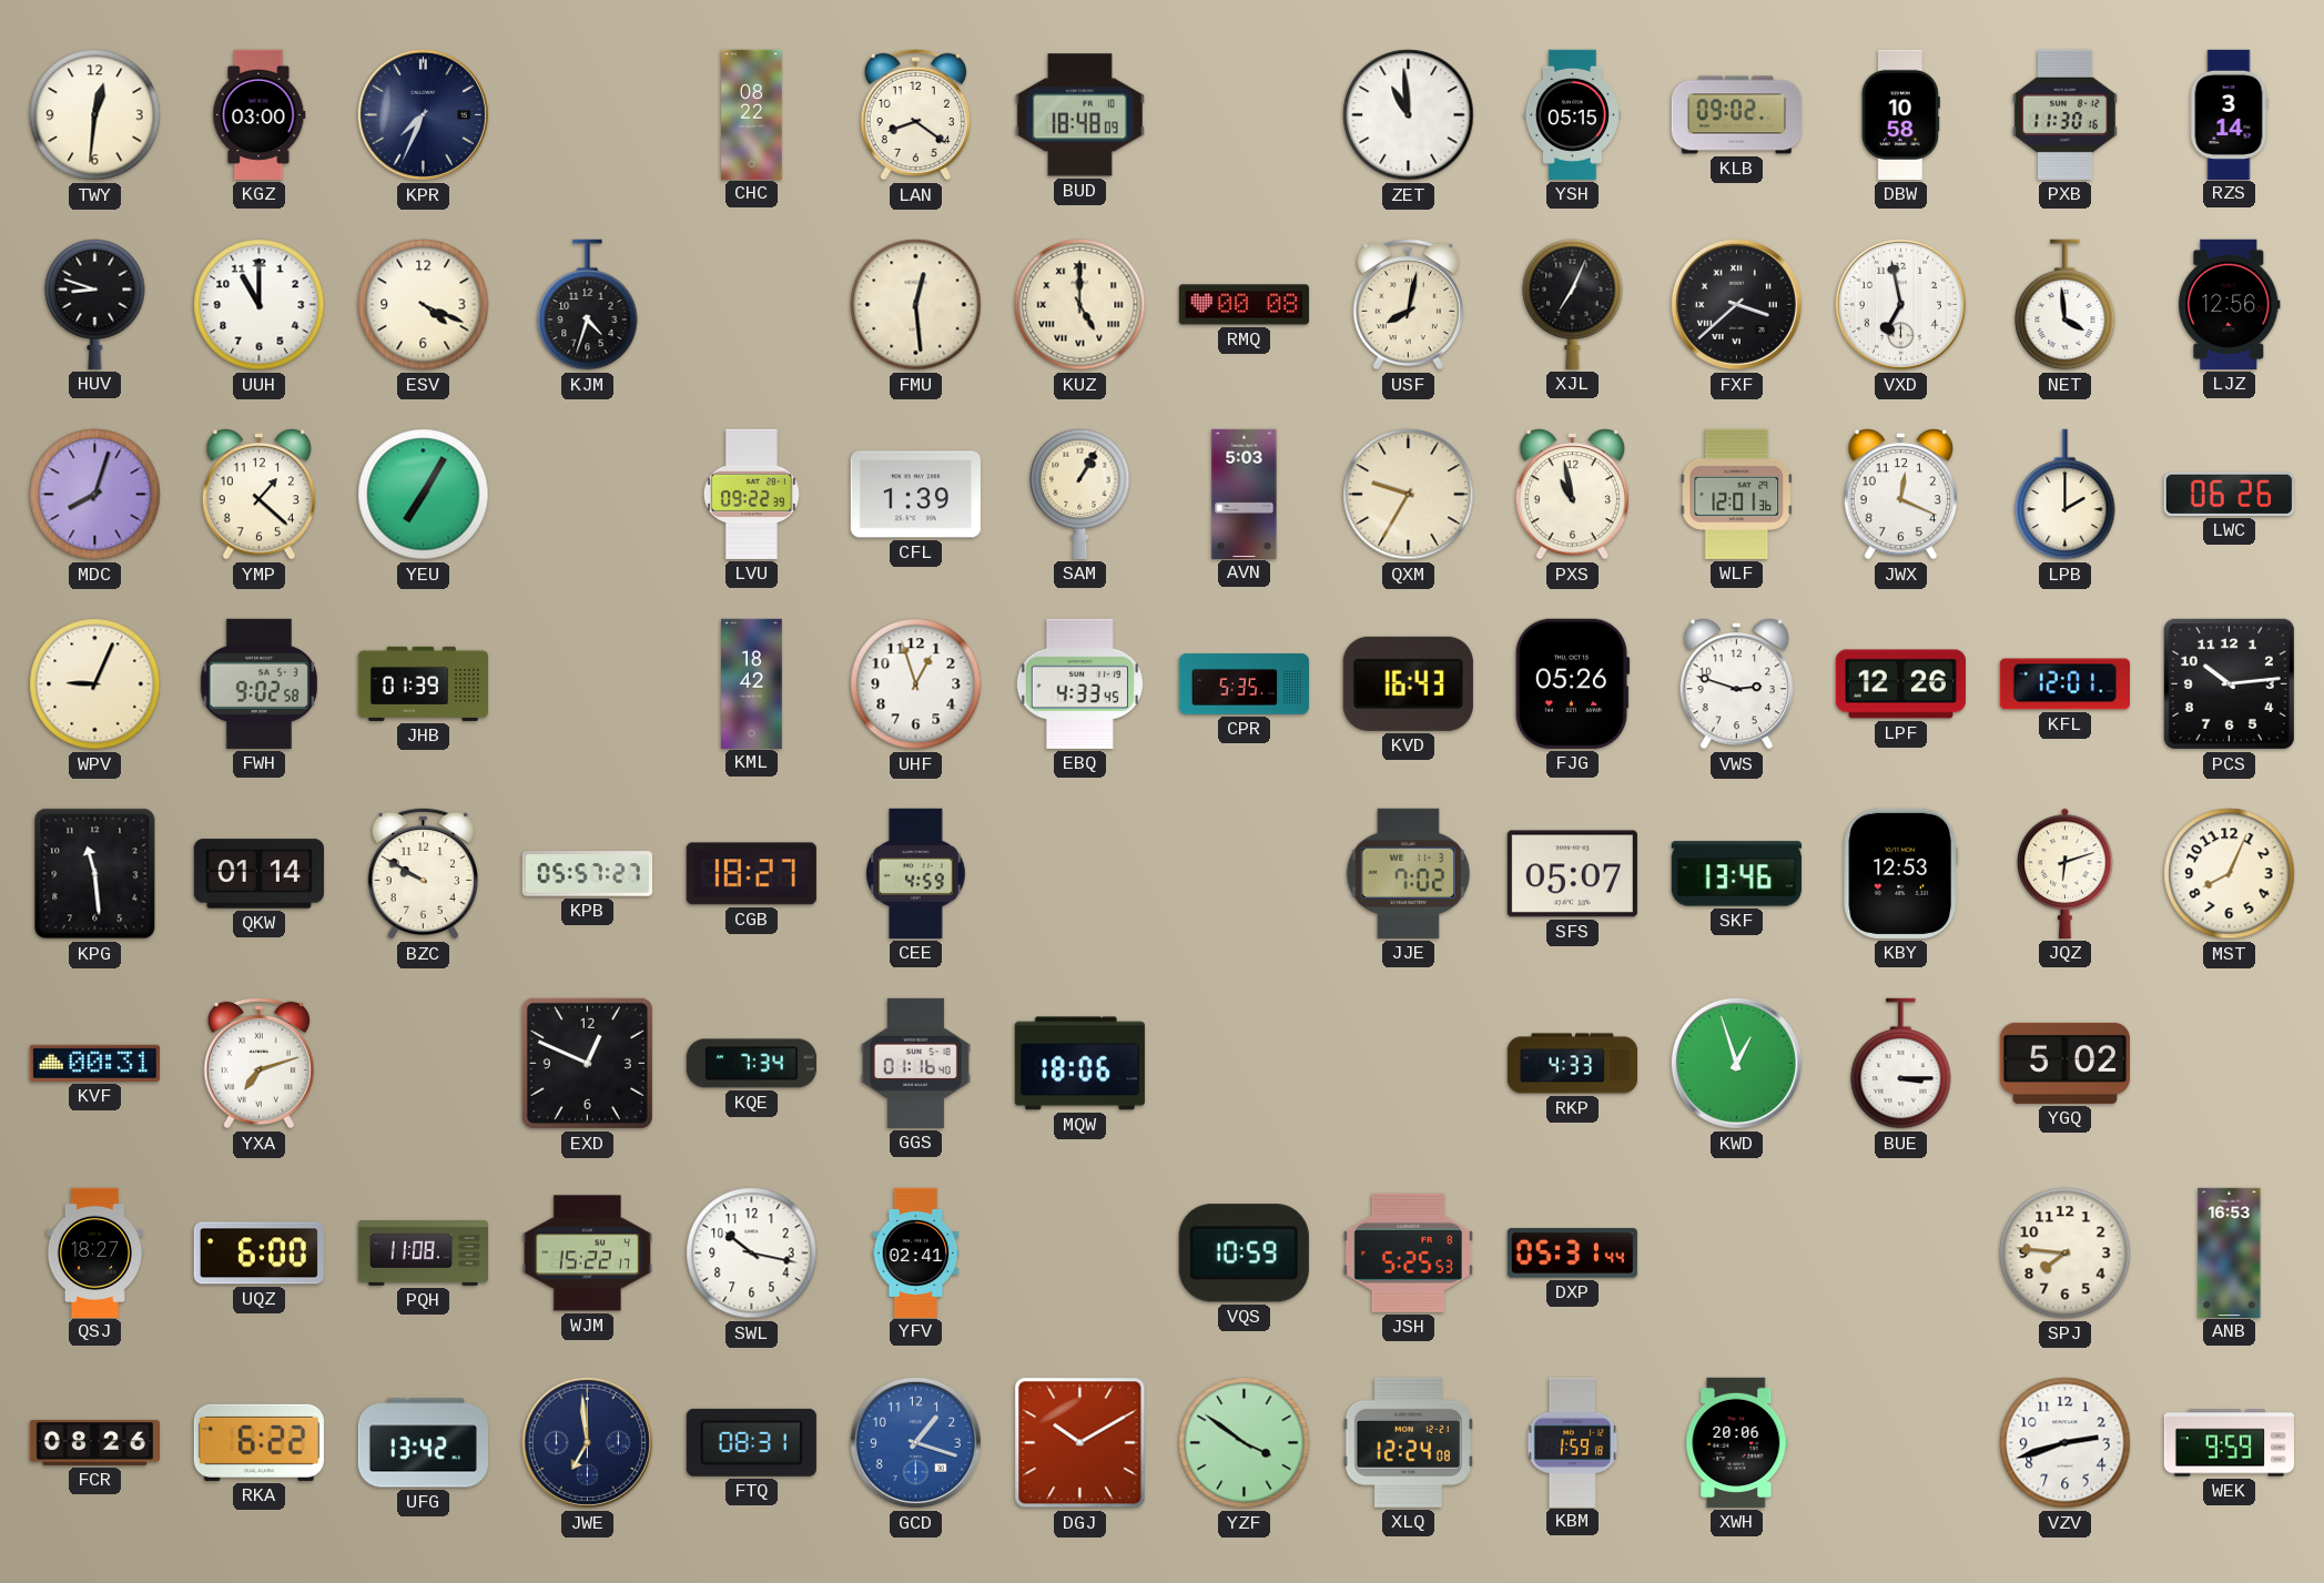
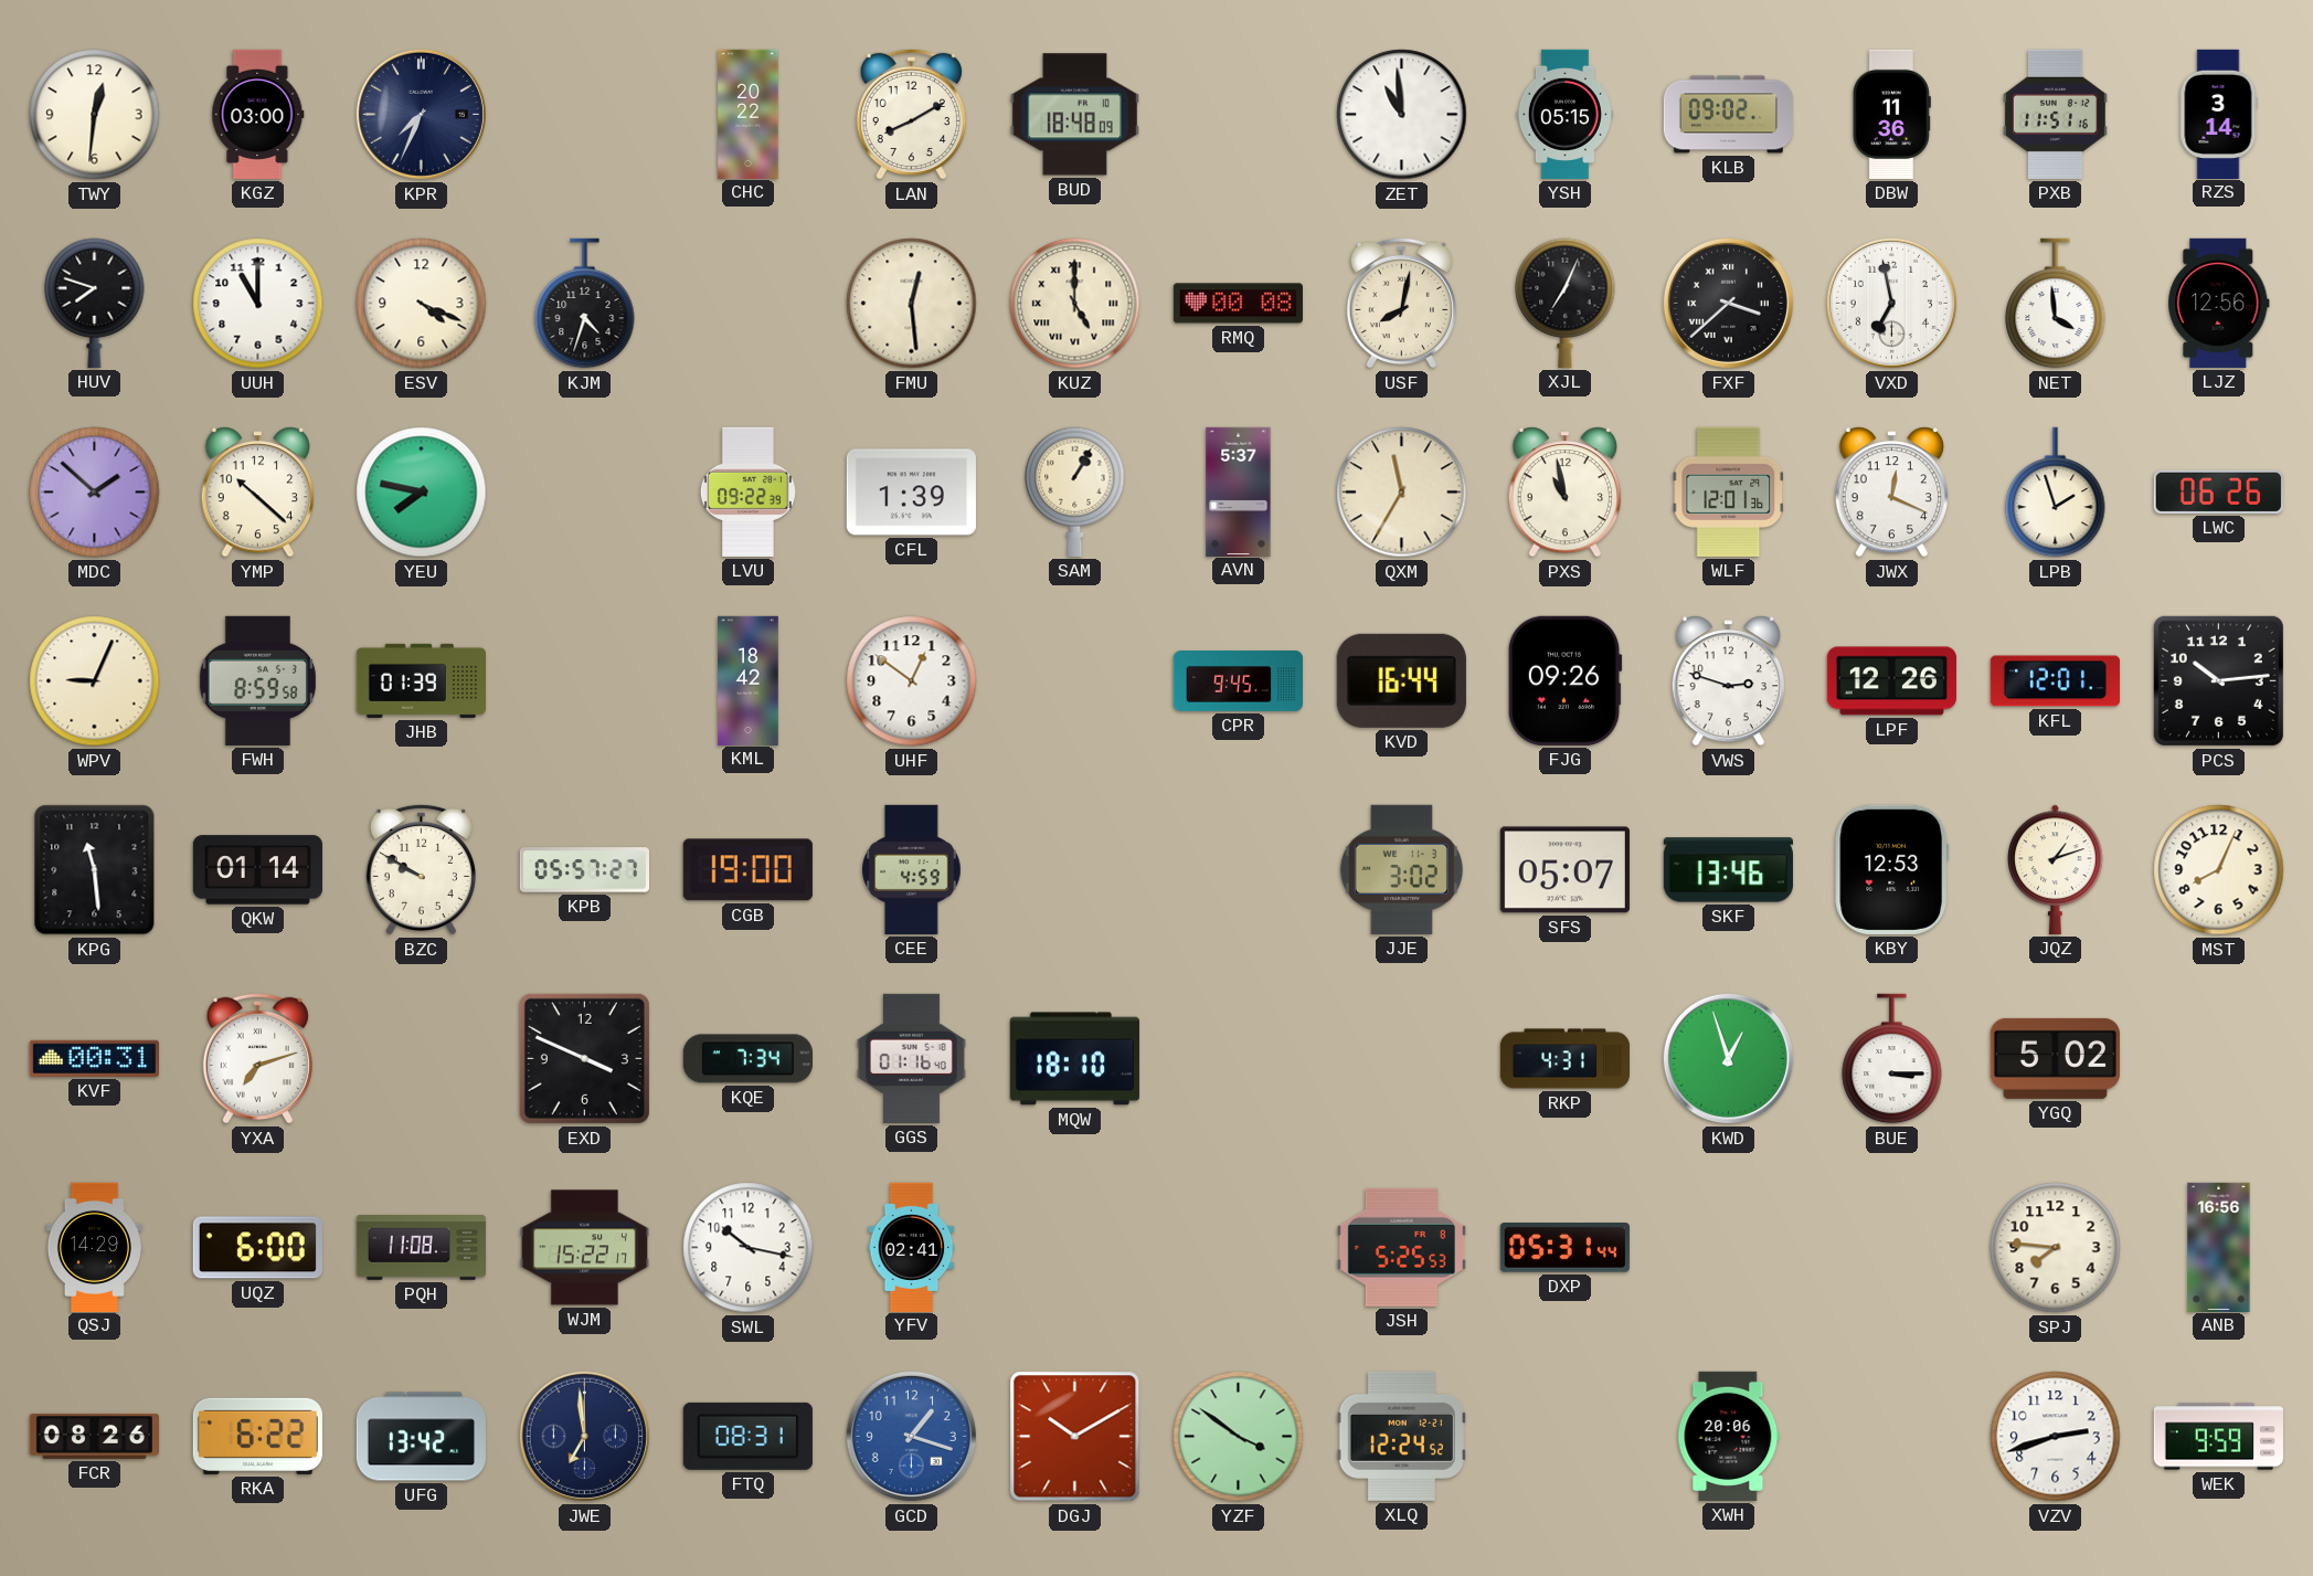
CHC: 08:22 -> 20:22
LAN: 8:21 -> 8:10
DBW: 10:58 -> 11:36
PXB: 11:30 -> 11:51
HUV: 8:48 -> 7:48
MDC: 8:03 -> 1:52
YMP: 1:22 -> 10:22
YEU: 7:05 -> 7:47
AVN: 5:03 -> 5:37
QXM: 9:35 -> 11:35
LPB: 2:00 -> 1:57
FWH: 9:02 -> 8:59
UHF: 12:57 -> 12:51
EBQ: 4:33 -> none
CPR: 5:35 -> 9:45
KVD: 16:43 -> 16:44
FJG: 05:26 -> 09:26
CGB: 18:27 -> 19:00
JJE: 7:02 -> 3:02
JQZ: 6:12 -> 1:12
EXD: 12:49 -> 3:49
MQW: 18:06 -> 18:10
RKP: 4:33 -> 4:31
QSJ: 18:27 -> 14:29
VQS: 10:59 -> none
ANB: 16:53 -> 16:56
XLQ: 12:24:08 -> 12:24:52
KBM: 1:59 -> none
